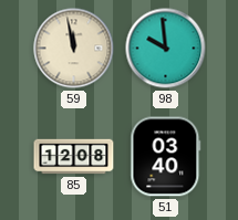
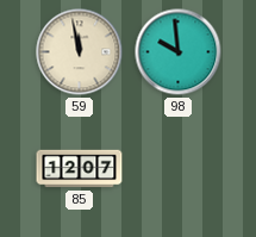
85: 12:08 -> 12:07
51: 03:40 -> none
